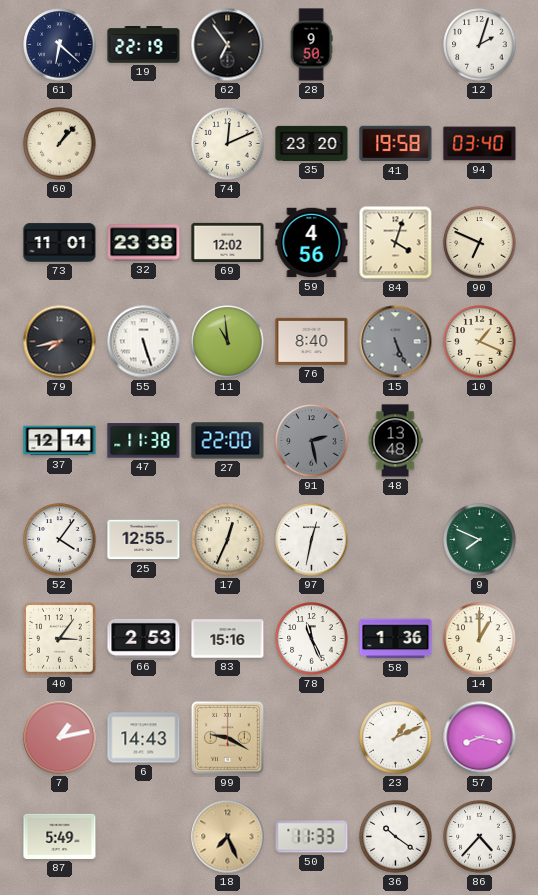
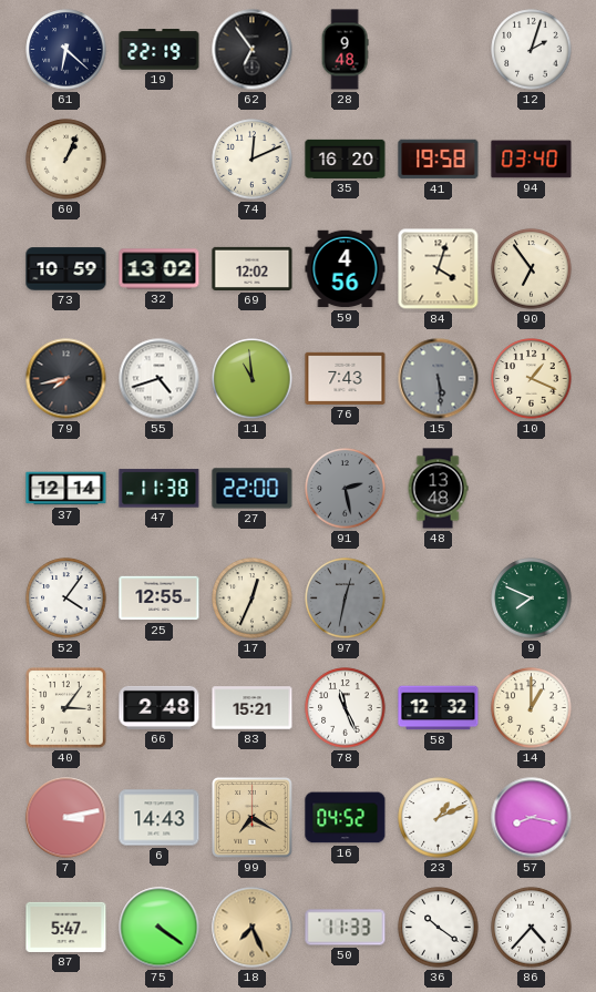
28: 9:50 -> 9:48
60: 1:07 -> 1:04
35: 23:20 -> 16:20
73: 11:01 -> 10:59
32: 23:38 -> 13:02
90: 6:49 -> 6:54
55: 5:27 -> 4:42
76: 8:40 -> 7:43
15: 5:26 -> 5:29
97 dial: white -> grey
66: 2:53 -> 2:48
83: 15:16 -> 15:21
58: 1:36 -> 12:32
7: 1:13 -> 3:13
99: 9:20 -> 7:20
16: none -> 04:52
87: 5:49 -> 5:47
75: none -> 4:21
